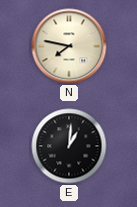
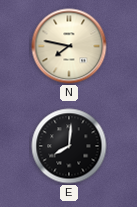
E: 1:01 -> 8:01
